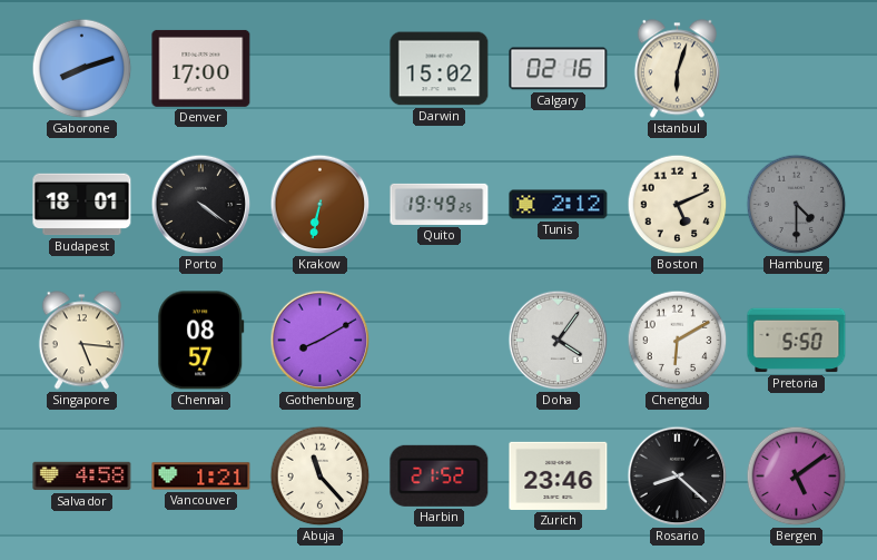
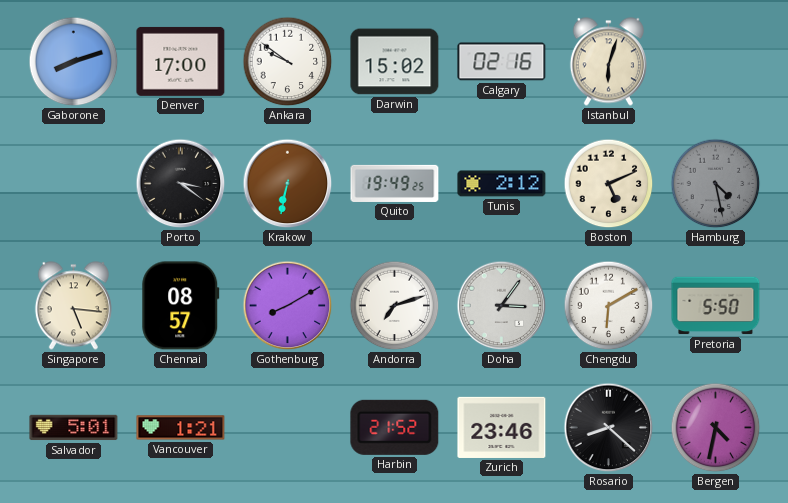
Ankara: none -> 9:51
Budapest: 18:01 -> none
Porto: 4:21 -> 3:21
Hamburg: 4:30 -> 4:28
Andorra: none -> 7:12
Doha: 4:06 -> 3:06
Salvador: 4:58 -> 5:01
Abuja: 11:23 -> none
Bergen: 5:09 -> 4:32
